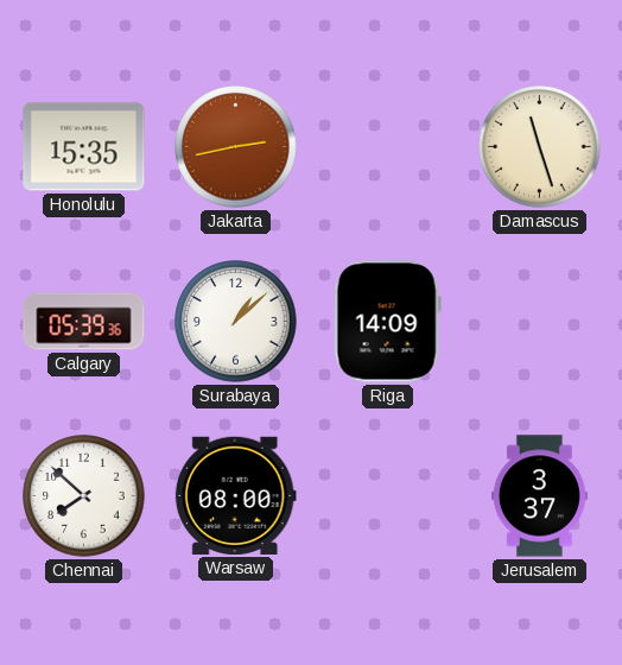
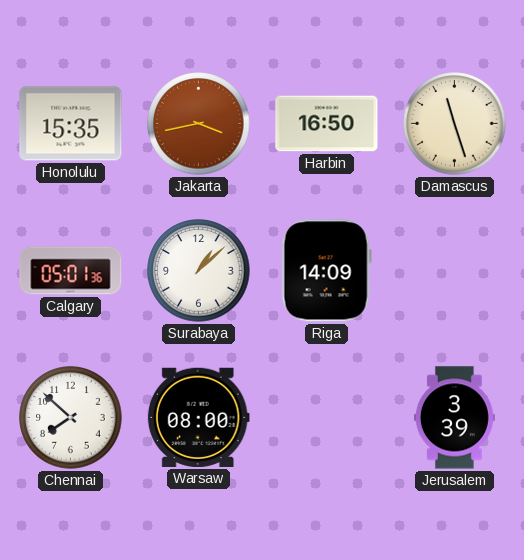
Jakarta: 2:43 -> 3:43
Harbin: none -> 16:50
Calgary: 05:39 -> 05:01
Jerusalem: 3:37 -> 3:39
